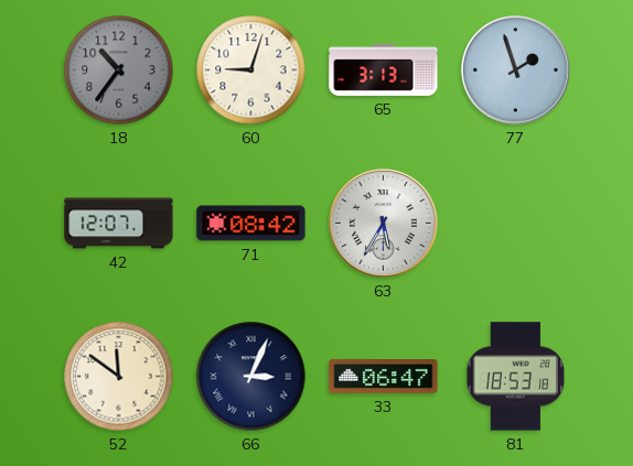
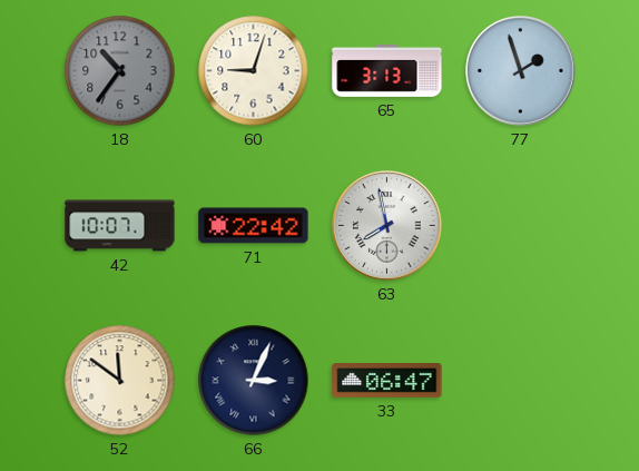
42: 12:07 -> 10:07
71: 08:42 -> 22:42
63: 5:35 -> 7:58
81: 18:53 -> none
